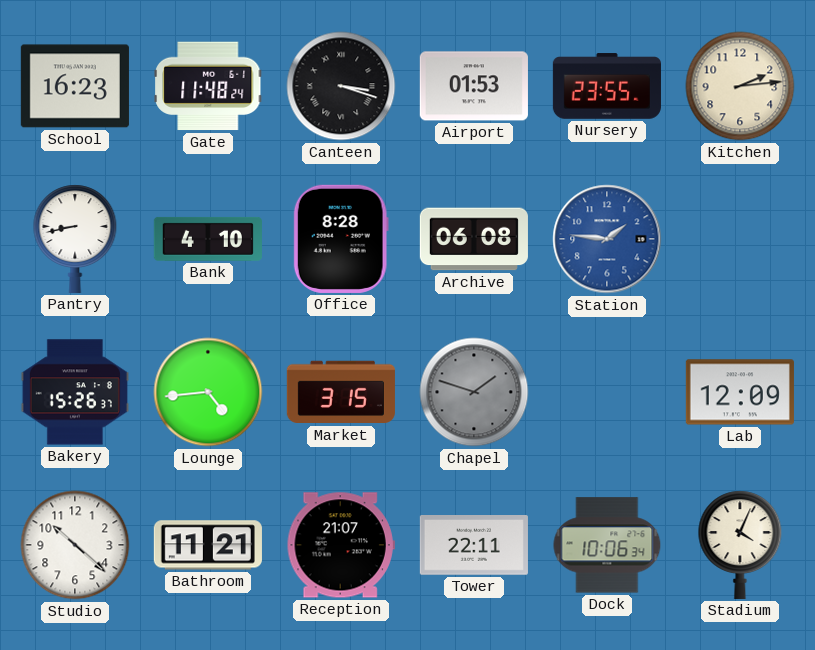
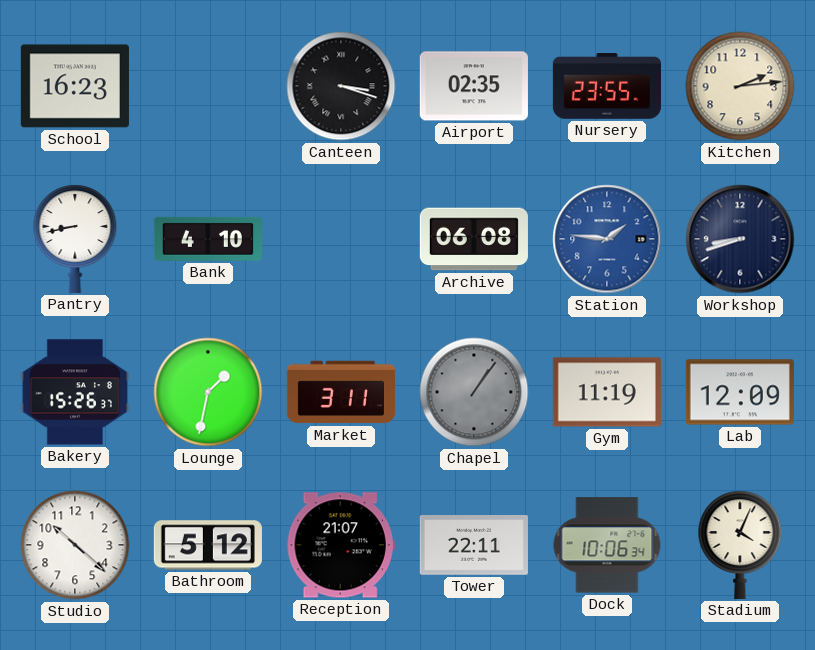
Gate: 11:48 -> none
Airport: 01:53 -> 02:35
Office: 8:28 -> none
Workshop: none -> 8:42
Lounge: 4:44 -> 1:32
Market: 3:15 -> 3:11
Chapel: 1:48 -> 1:06
Gym: none -> 11:19
Bathroom: 11:21 -> 5:12
